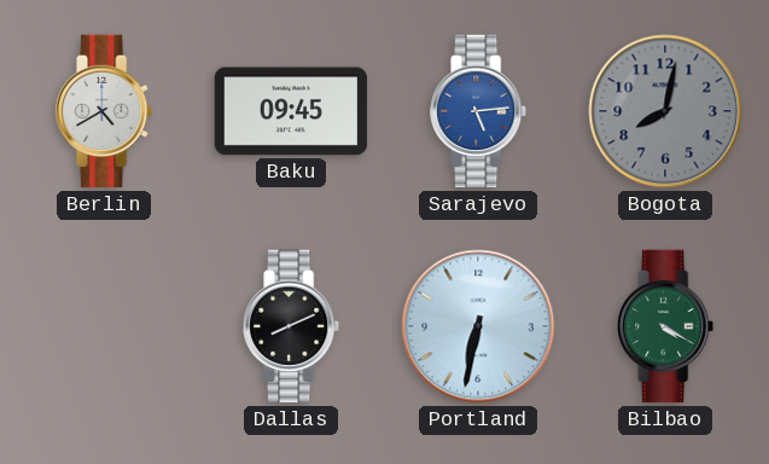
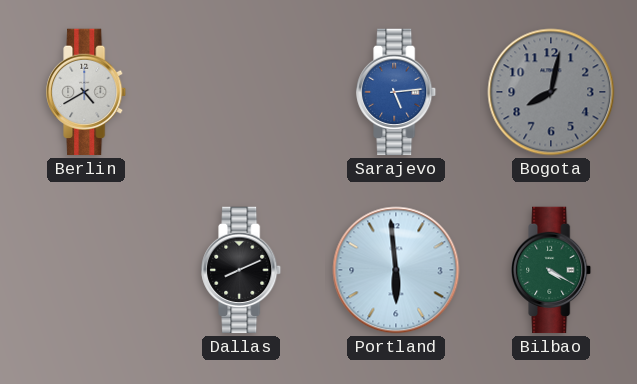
Baku: 09:45 -> none
Portland: 6:32 -> 5:59
